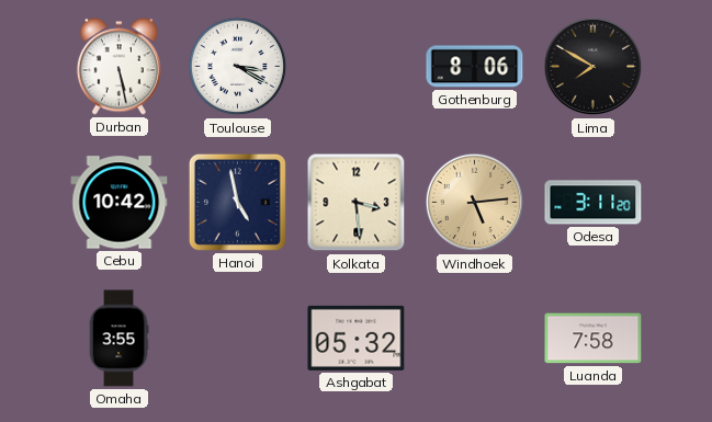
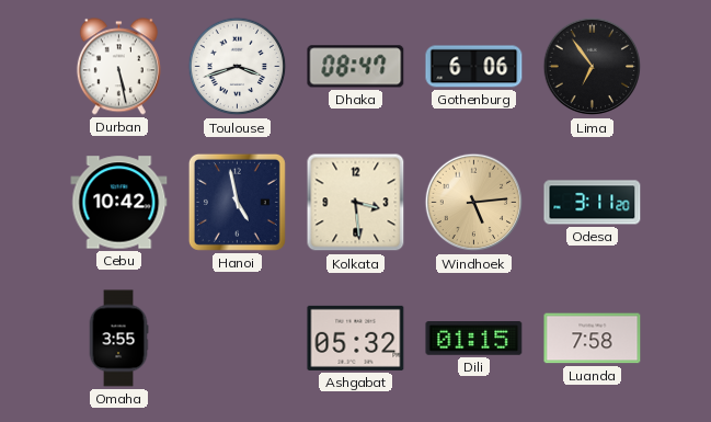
Toulouse: 3:20 -> 3:42
Dhaka: none -> 08:47
Gothenburg: 8:06 -> 6:06
Lima: 7:50 -> 6:54
Dili: none -> 01:15
